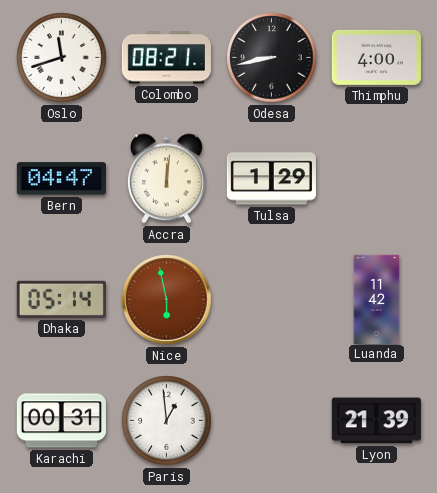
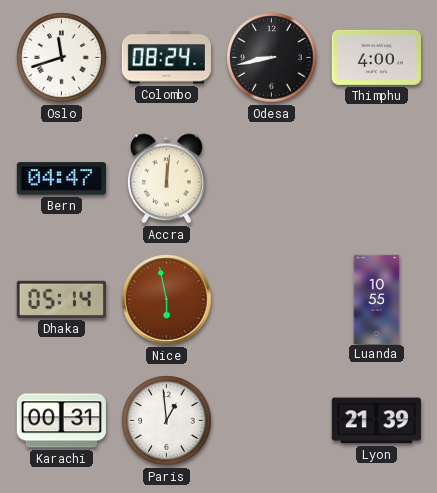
Colombo: 08:21 -> 08:24
Tulsa: 1:29 -> none
Luanda: 11:42 -> 10:55
